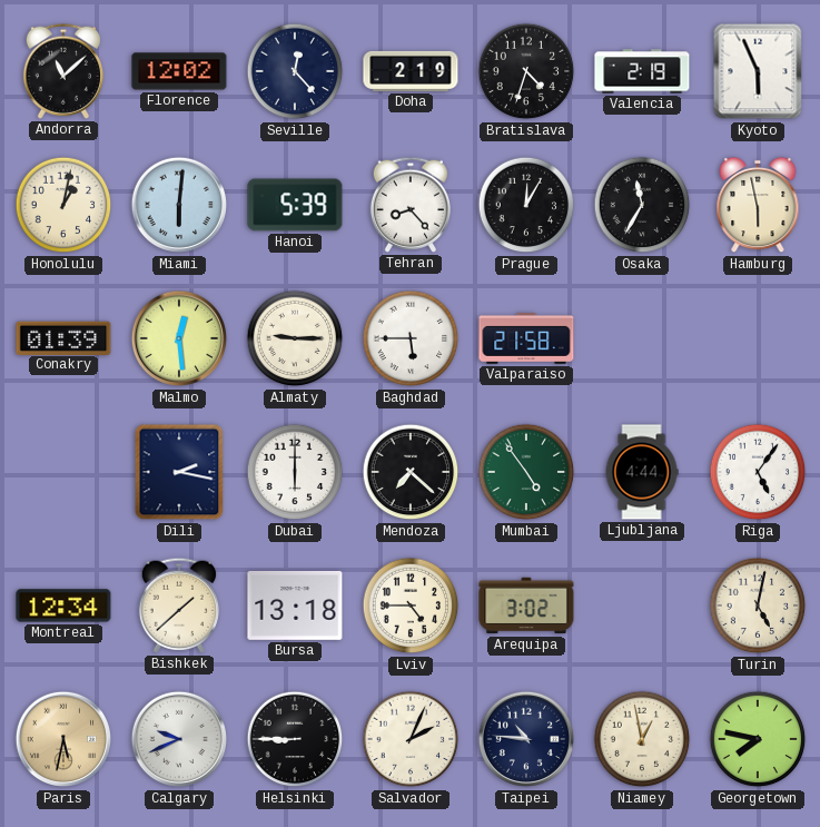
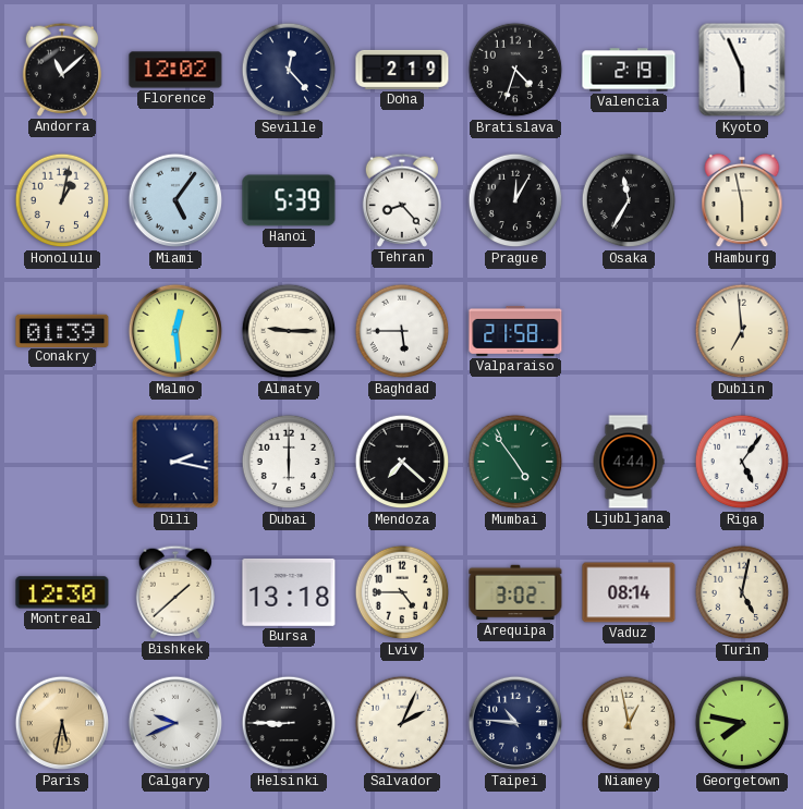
Miami: 6:01 -> 5:06
Dublin: none -> 6:59
Montreal: 12:34 -> 12:30
Vaduz: none -> 08:14
